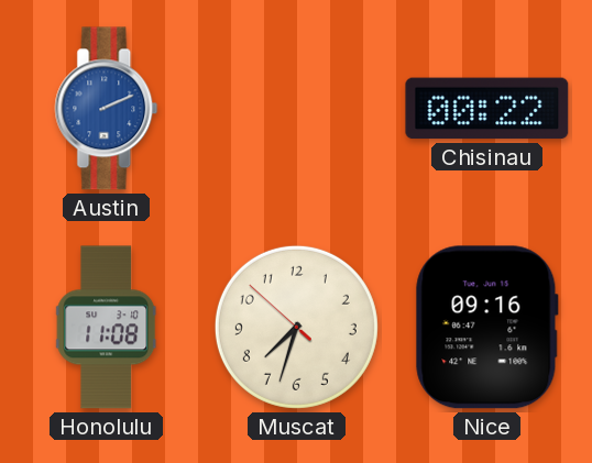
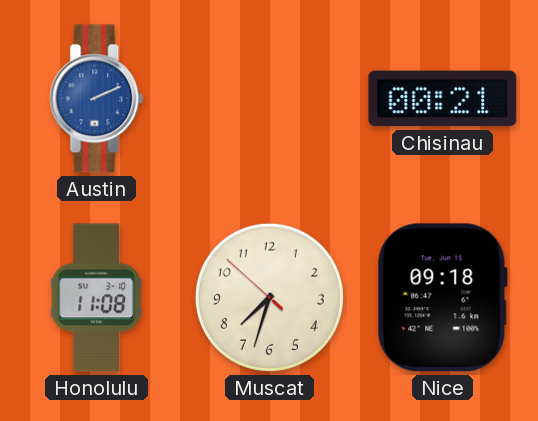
Chisinau: 00:22 -> 00:21
Nice: 09:16 -> 09:18
